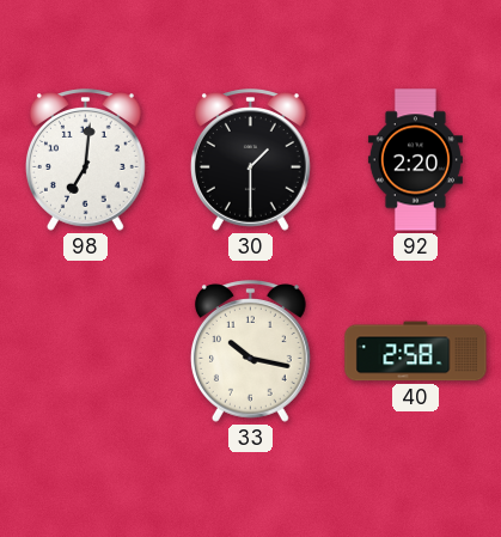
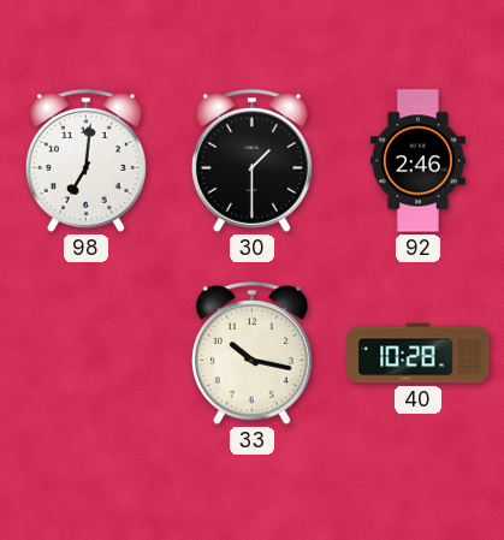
92: 2:20 -> 2:46
40: 2:58 -> 10:28
